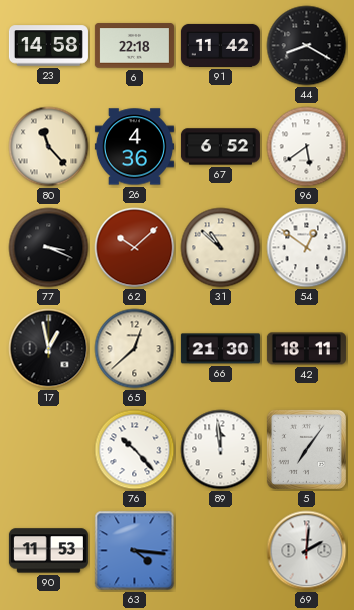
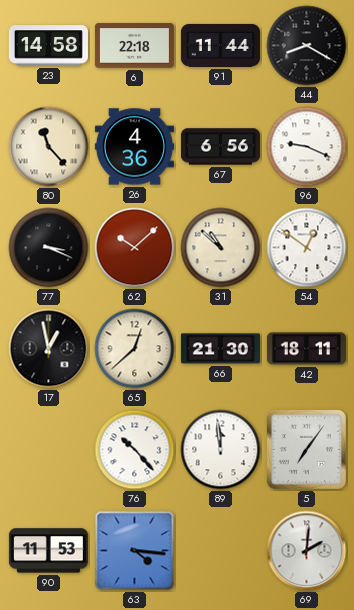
91: 11:42 -> 11:44
67: 6:52 -> 6:56
96: 5:39 -> 9:19
